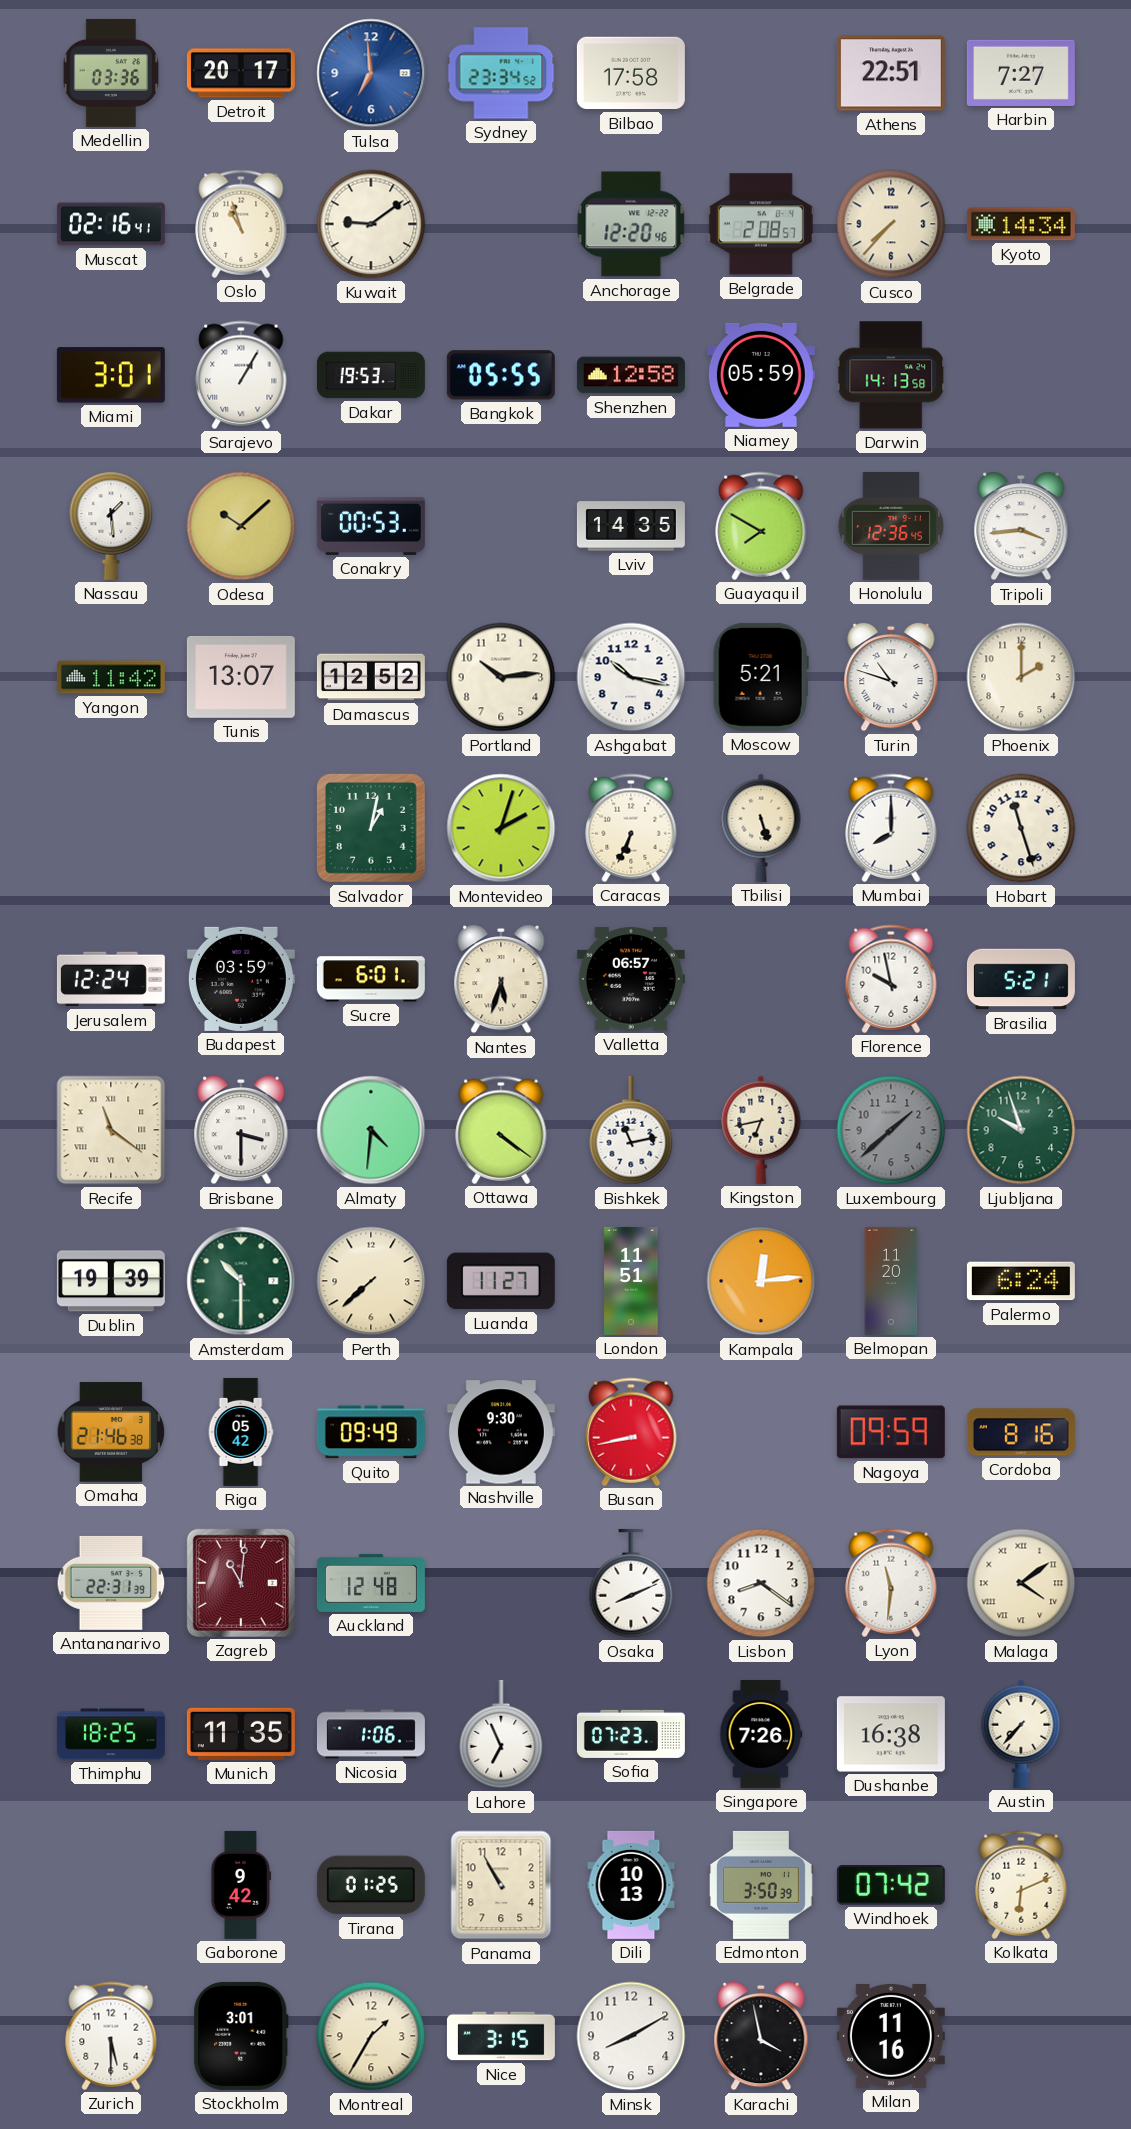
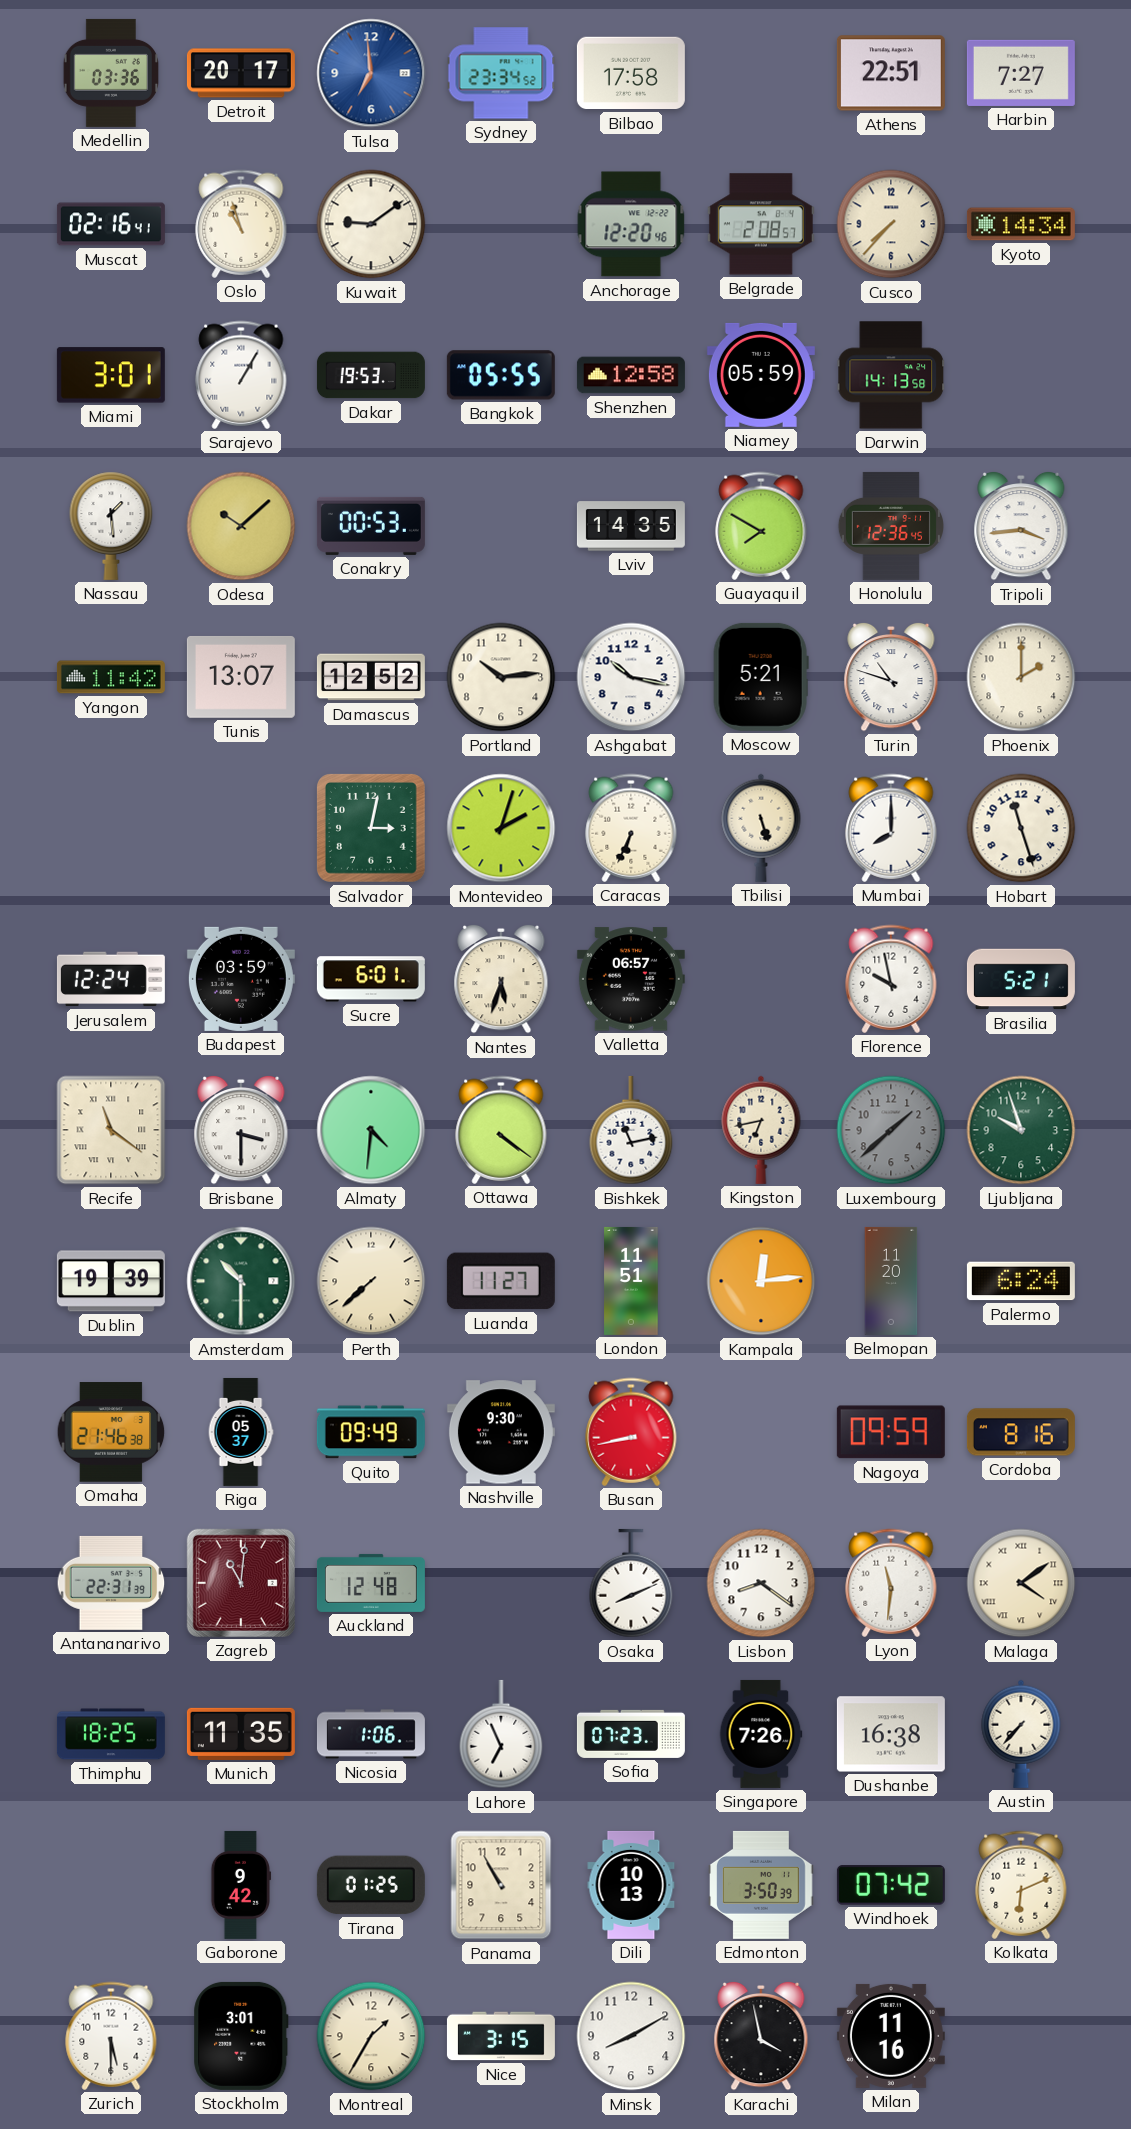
Salvador: 1:02 -> 3:02
Riga: 05:42 -> 05:37
